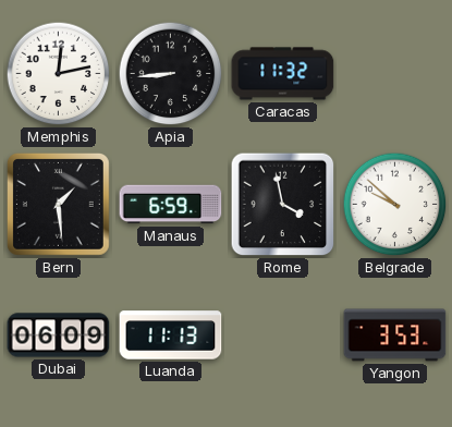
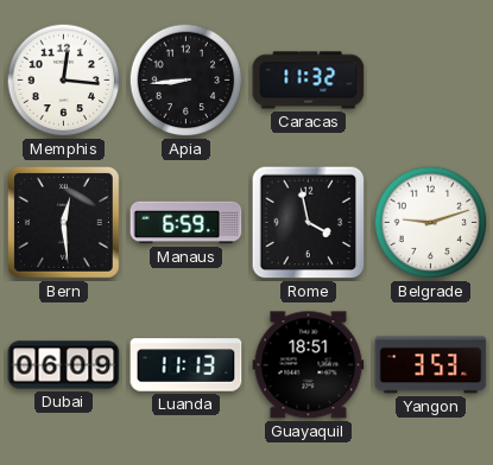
Memphis: 12:13 -> 12:16
Bern: 1:29 -> 12:29
Belgrade: 9:52 -> 9:12
Guayaquil: none -> 18:51
